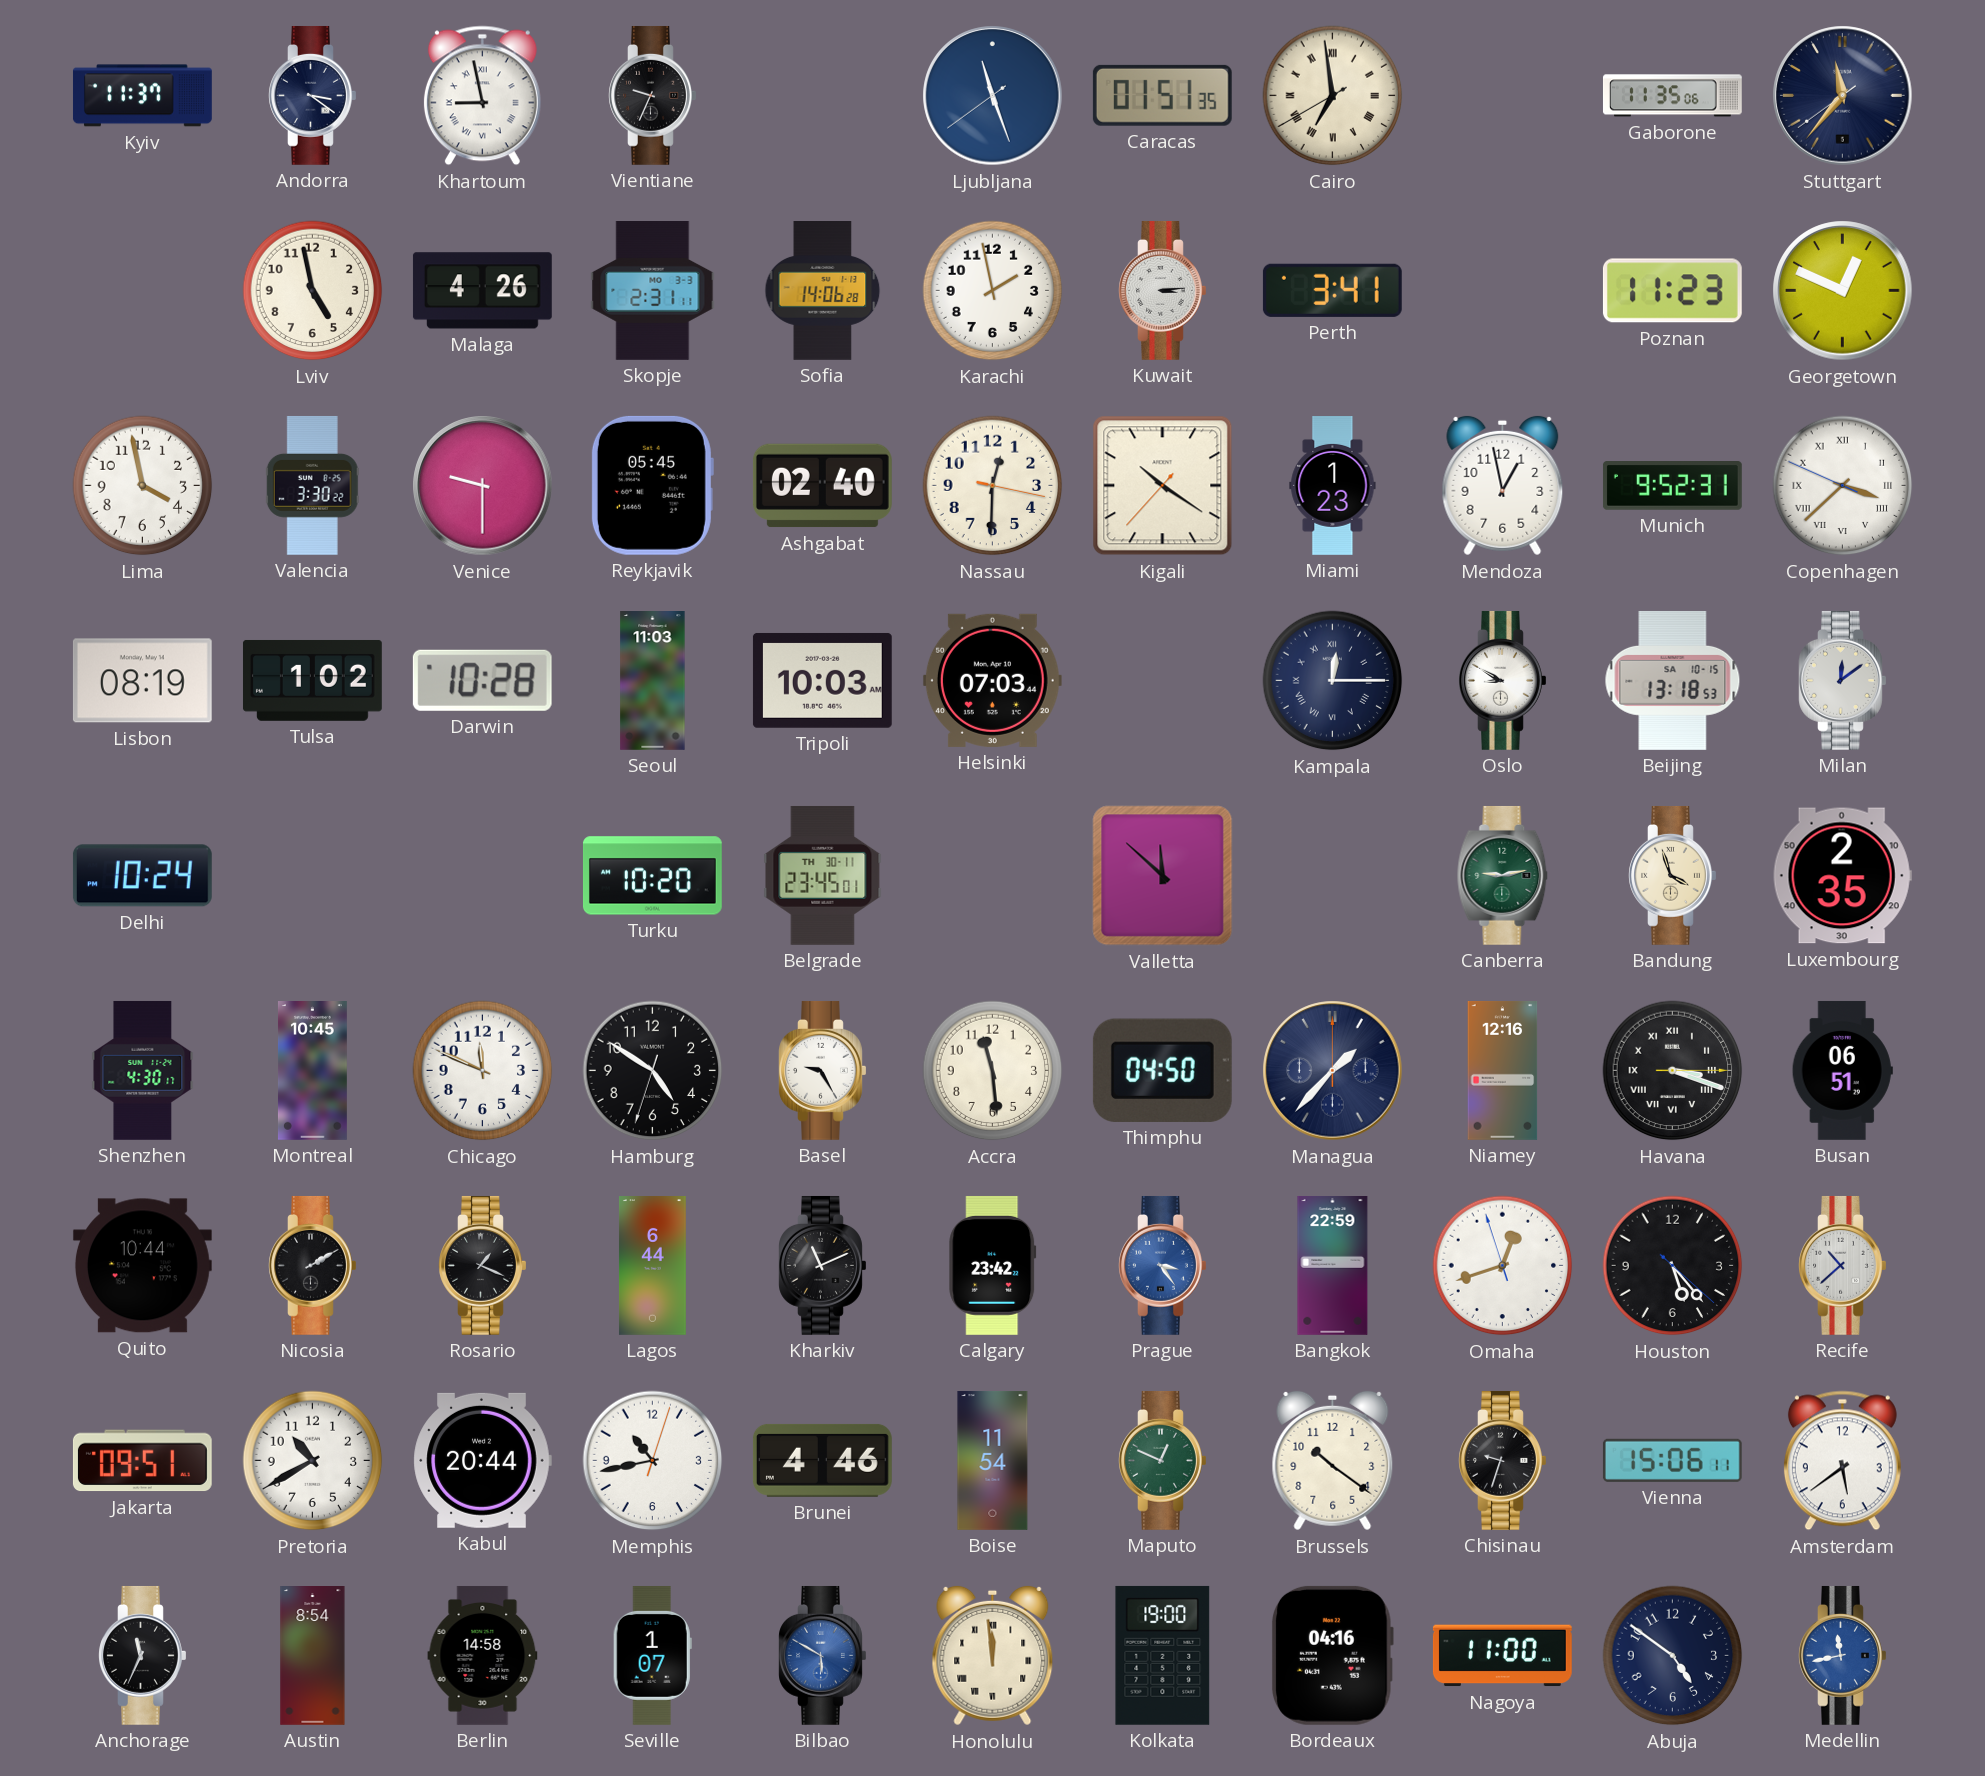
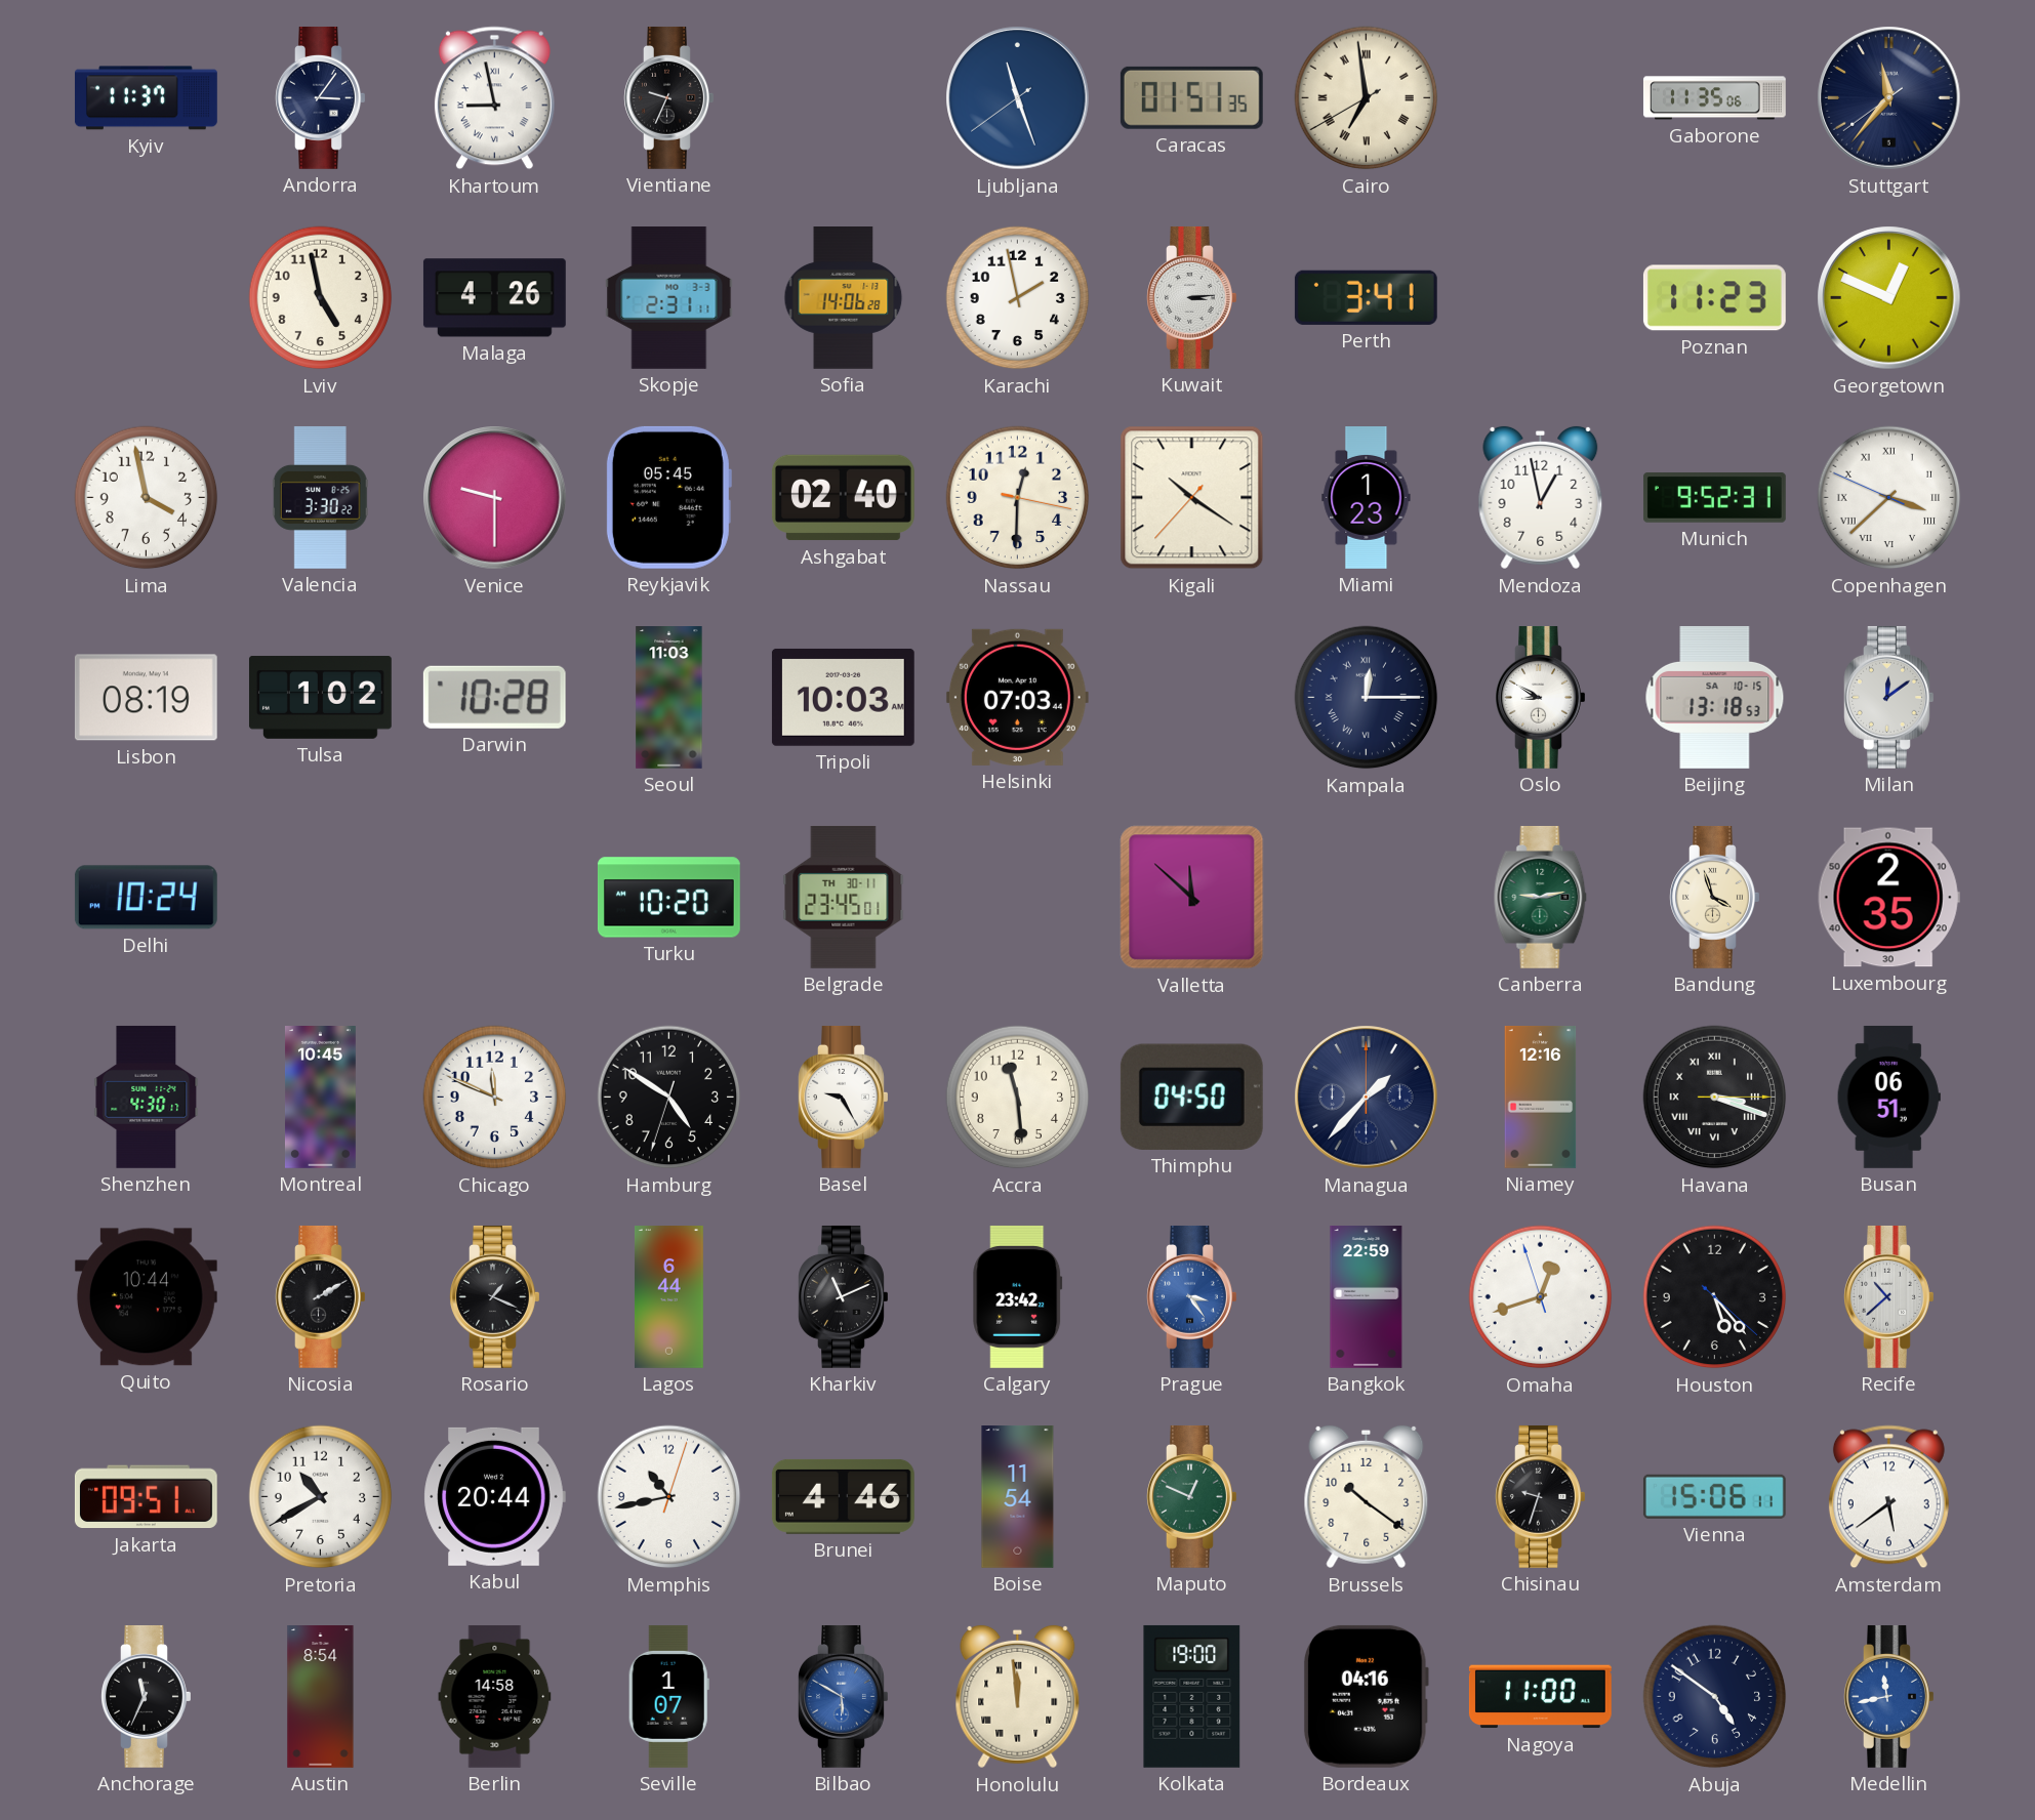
Andorra: 3:21 -> 3:06
